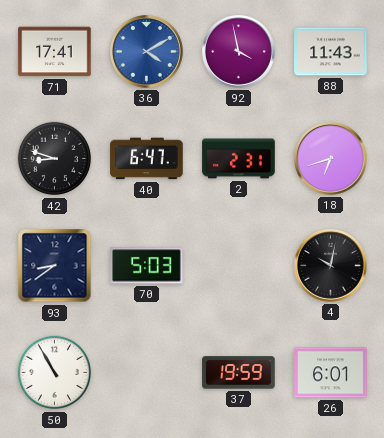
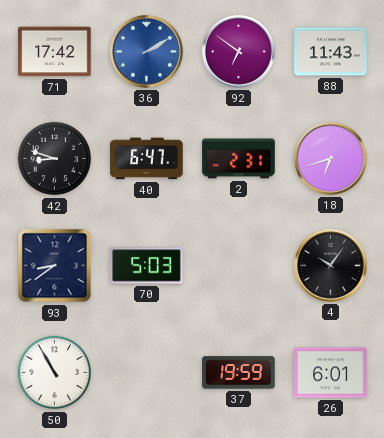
71: 17:41 -> 17:42
36: 4:10 -> 2:10
92: 3:58 -> 6:51
4: 10:02 -> 10:06
